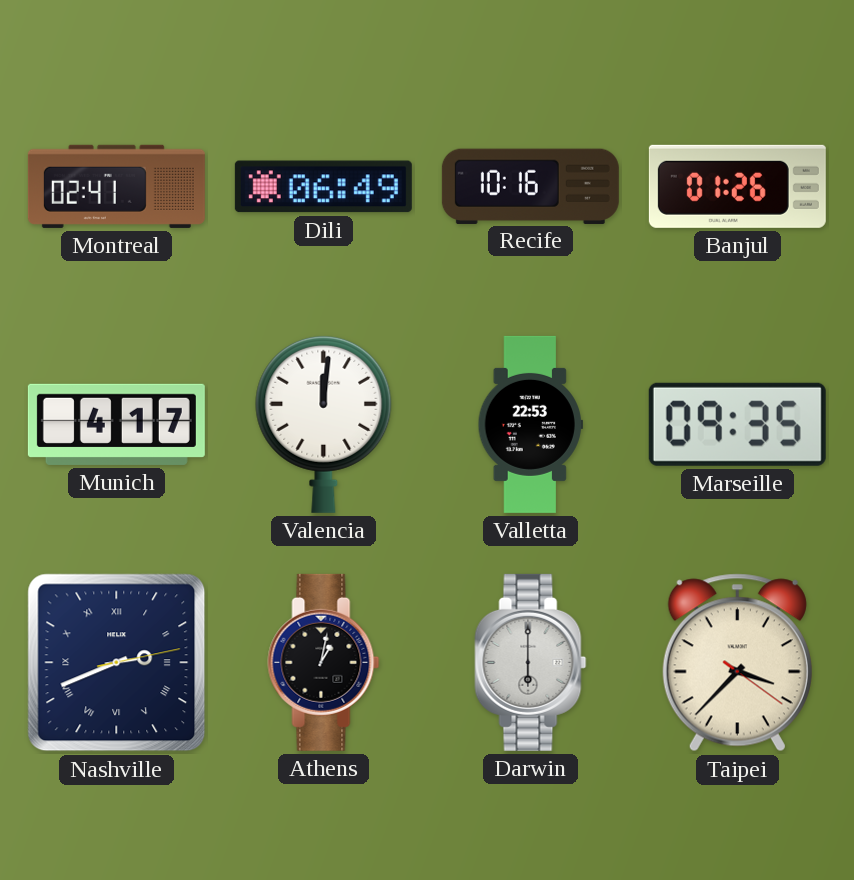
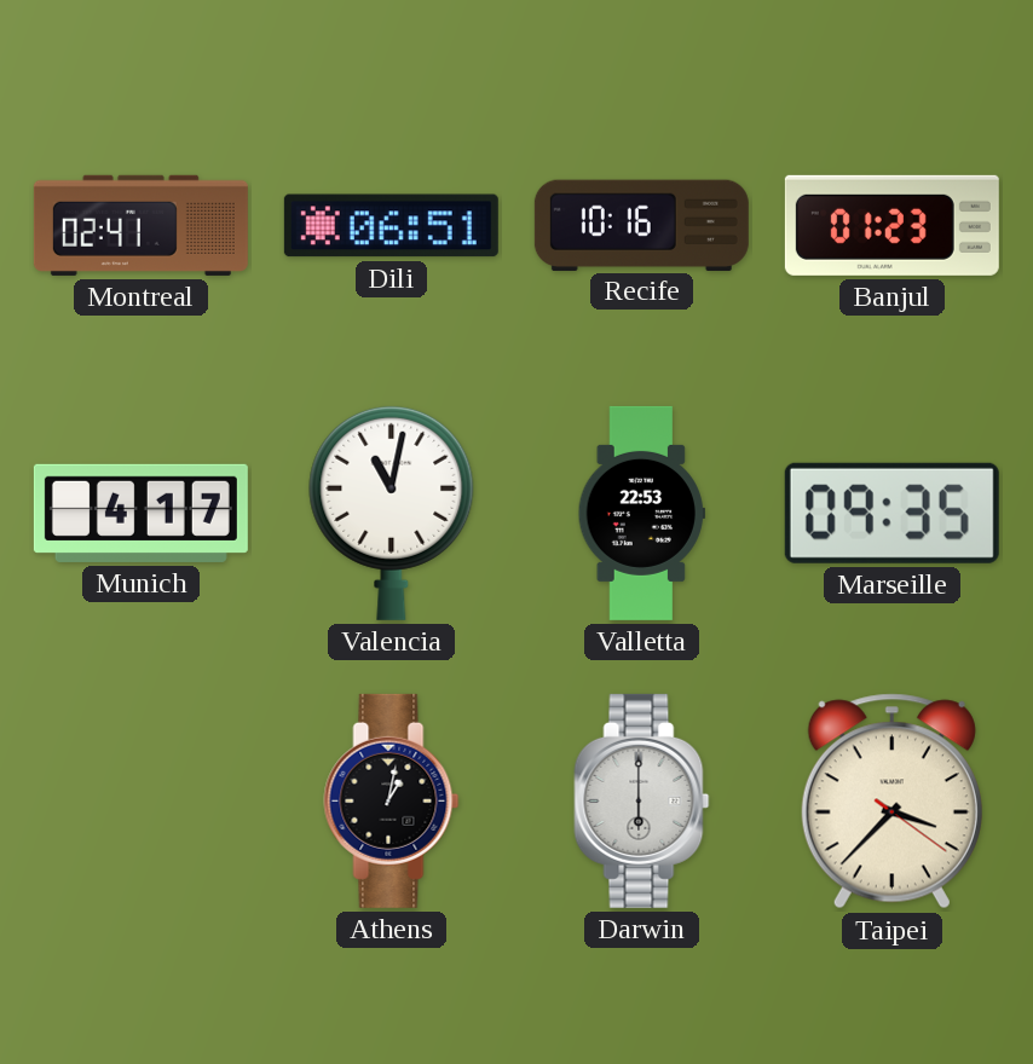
Dili: 06:49 -> 06:51
Banjul: 01:26 -> 01:23
Valencia: 12:01 -> 11:02
Nashville: 2:41 -> none
